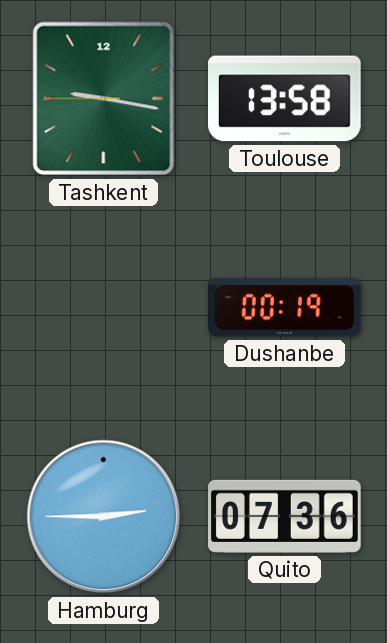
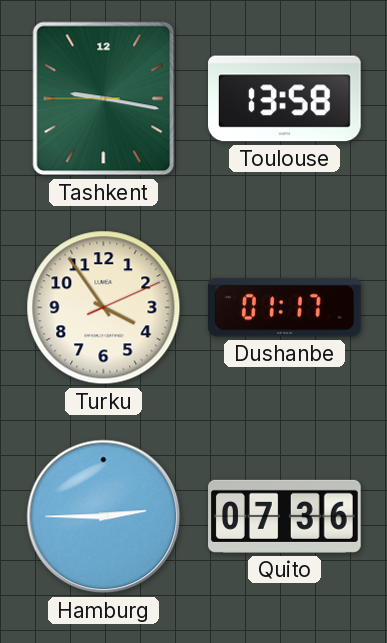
Turku: none -> 3:54
Dushanbe: 00:19 -> 01:17
